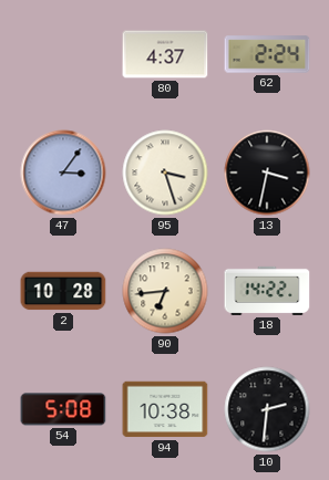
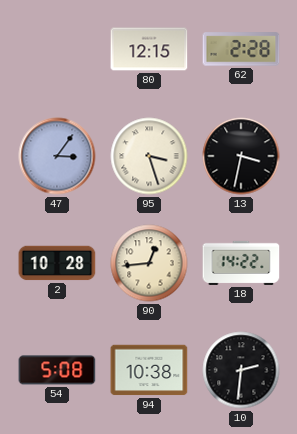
80: 4:37 -> 12:15
62: 2:24 -> 2:28
90: 6:44 -> 12:44
